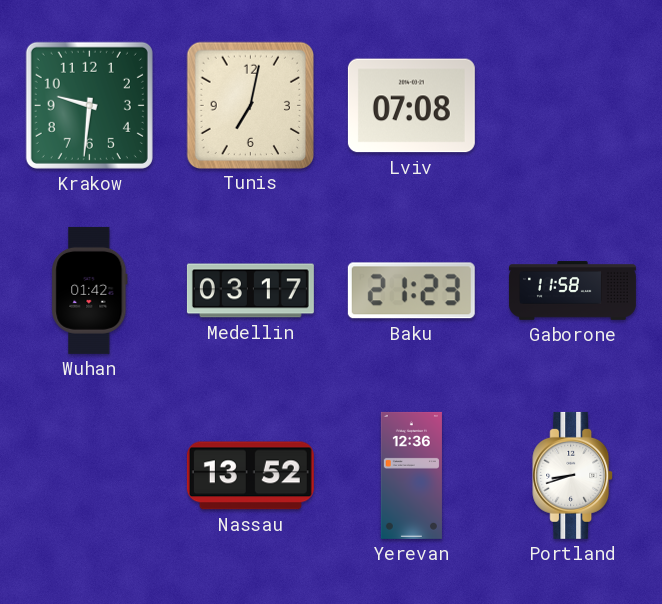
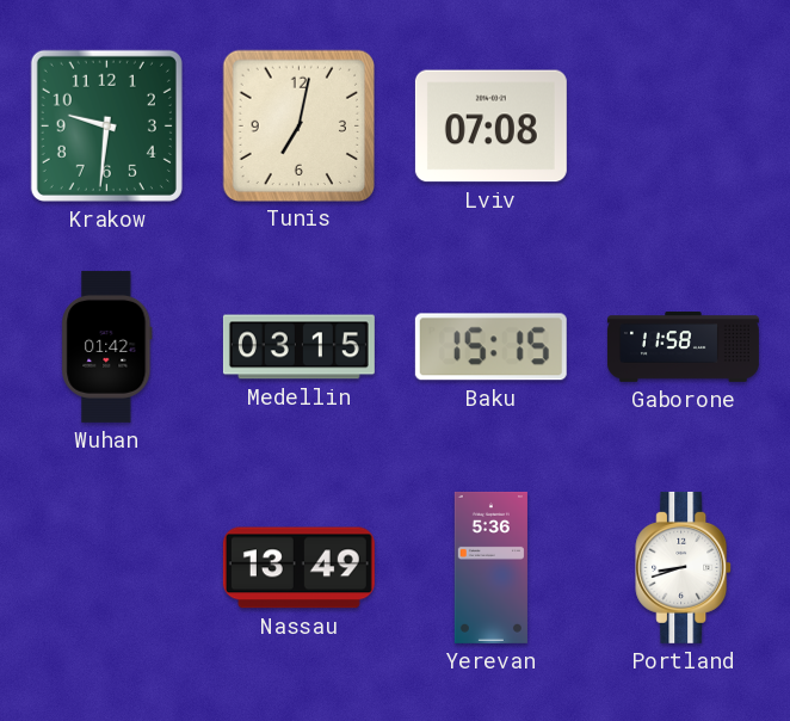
Medellin: 03:17 -> 03:15
Baku: 21:23 -> 15:15
Nassau: 13:52 -> 13:49
Yerevan: 12:36 -> 5:36
